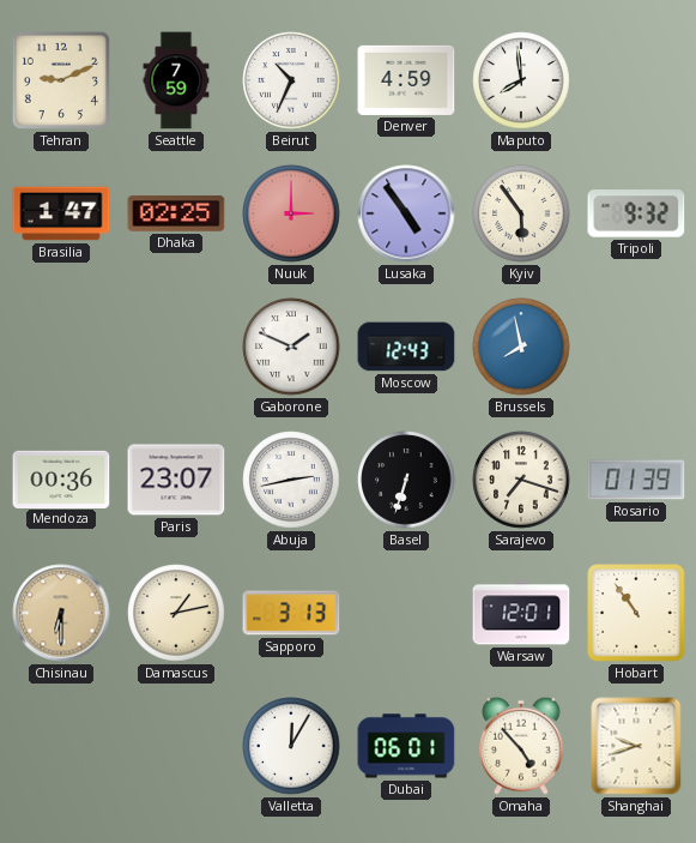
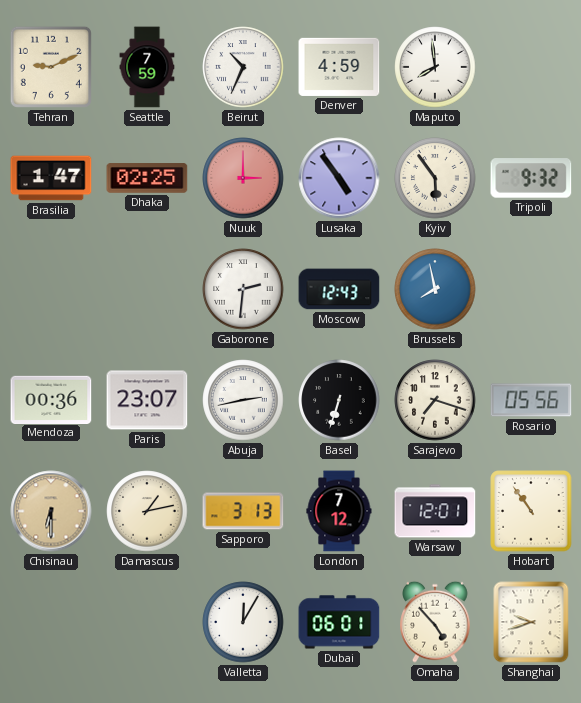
Gaborone: 1:49 -> 2:31
Rosario: 01:39 -> 05:56
London: none -> 7:12
